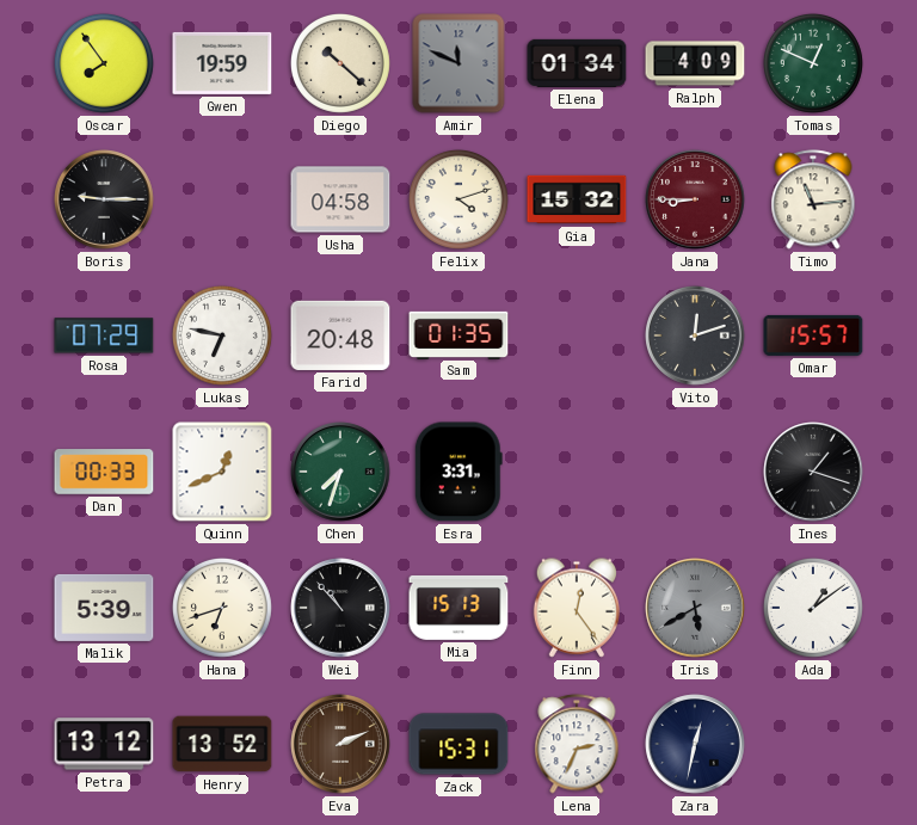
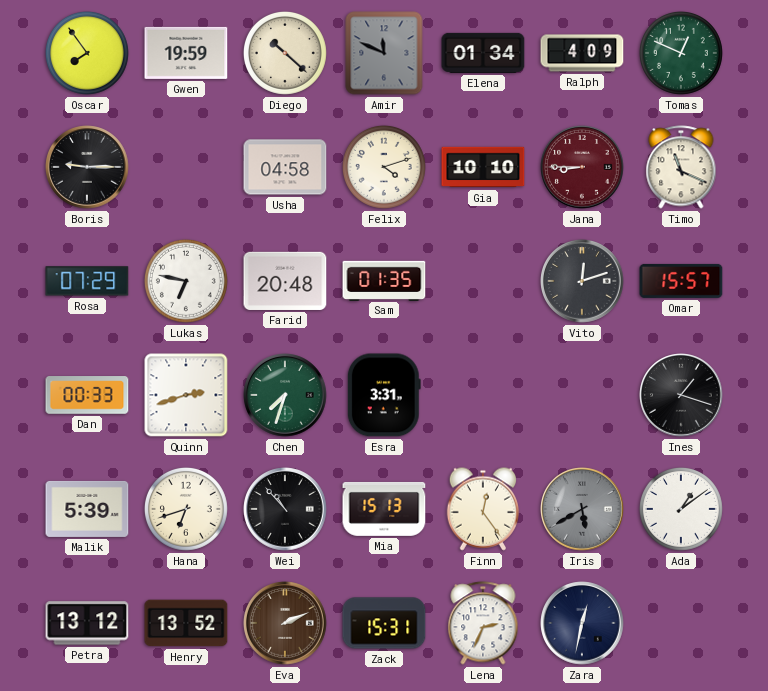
Gia: 15:32 -> 10:10
Timo: 11:14 -> 11:19
Quinn: 12:41 -> 2:42
